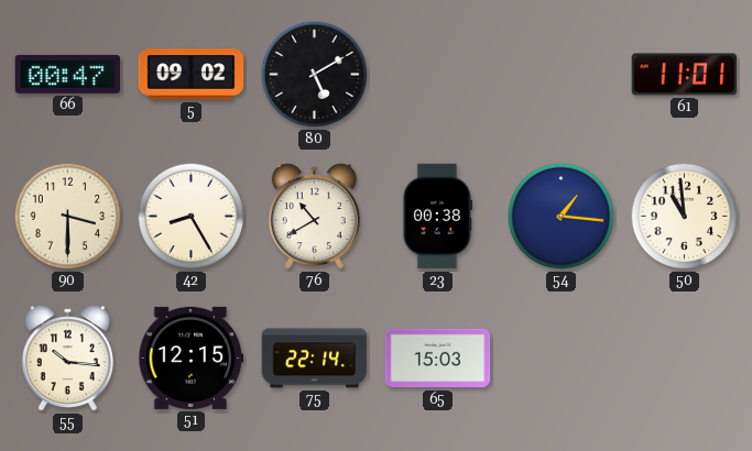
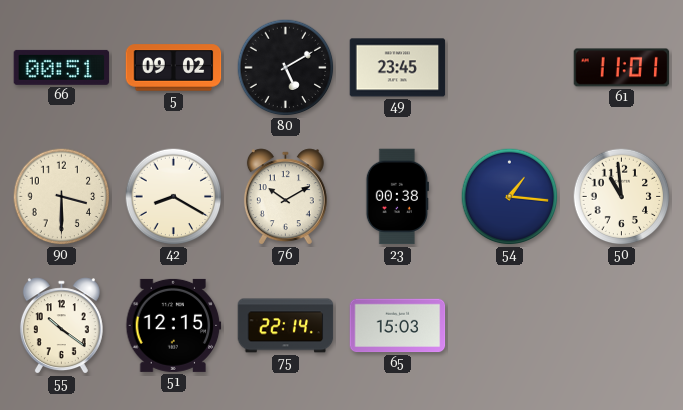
66: 00:47 -> 00:51
49: none -> 23:45
42: 8:25 -> 8:20
76: 10:40 -> 10:10
55: 10:16 -> 10:21
